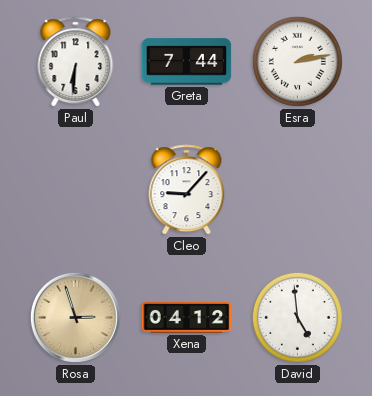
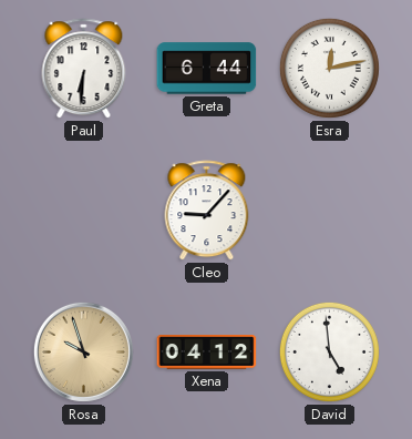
Greta: 7:44 -> 6:44
Esra: 2:13 -> 12:13
Rosa: 2:57 -> 9:57
